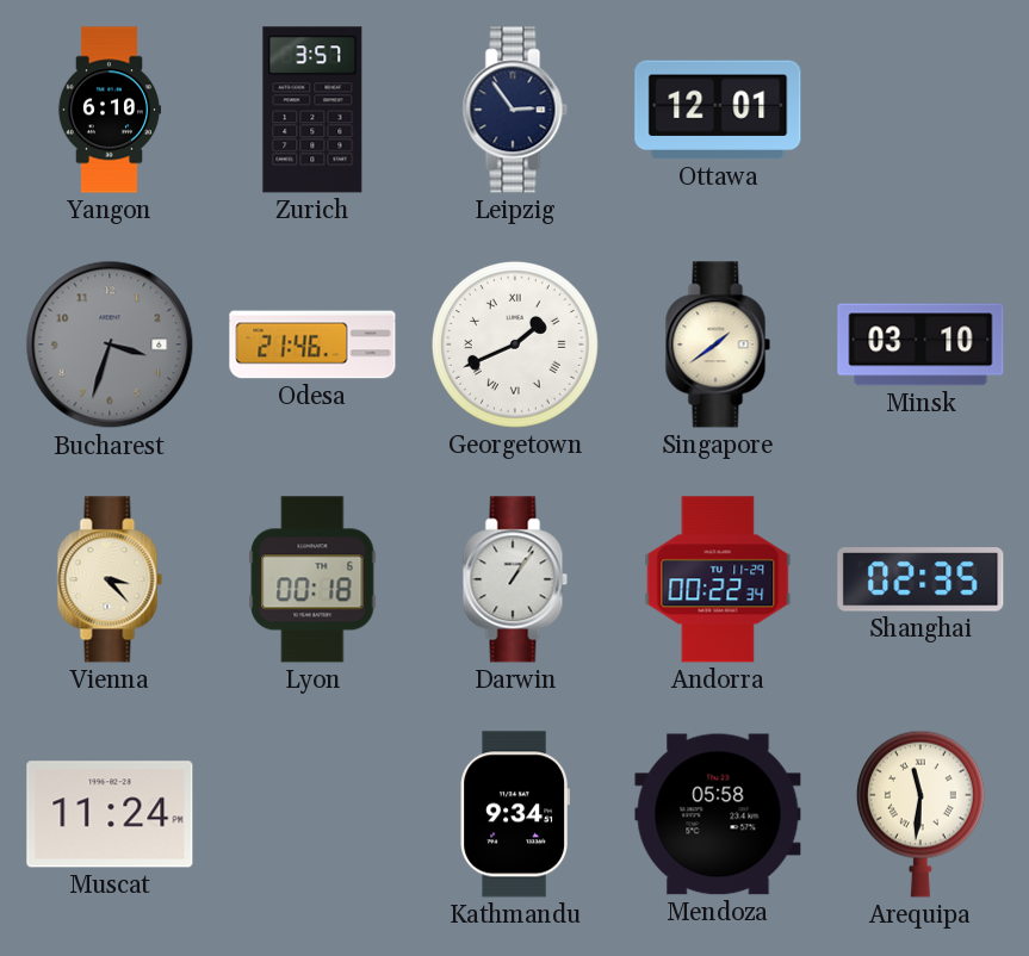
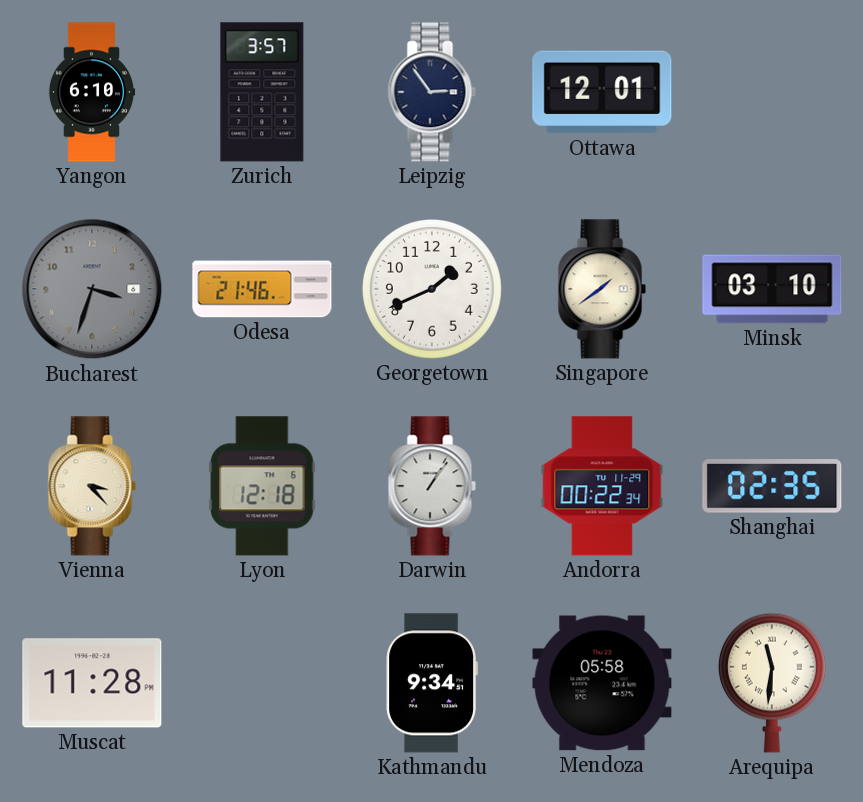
Georgetown numerals: Roman -> Arabic
Lyon: 00:18 -> 12:18
Muscat: 11:24 -> 11:28
